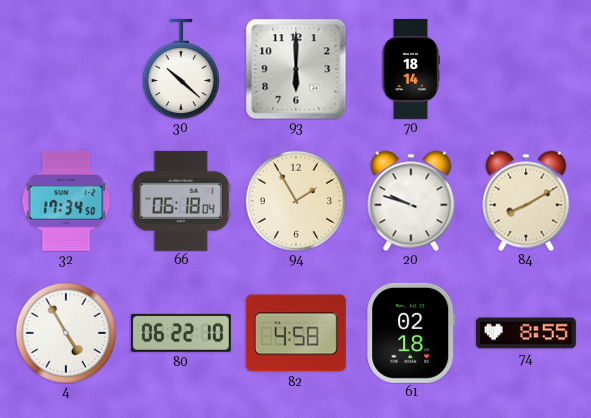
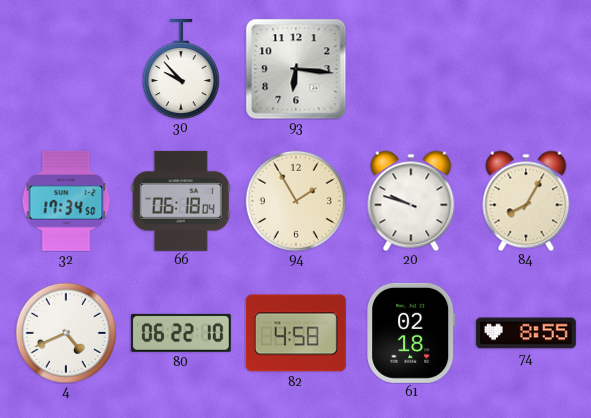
30: 10:22 -> 9:53
93: 6:00 -> 6:16
70: 18:14 -> none
84: 8:10 -> 8:05
4: 4:55 -> 4:41
